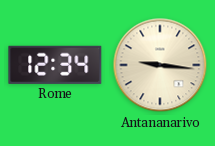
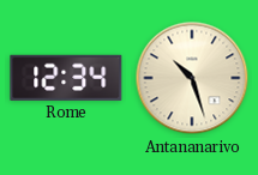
Antananarivo: 9:16 -> 10:27
